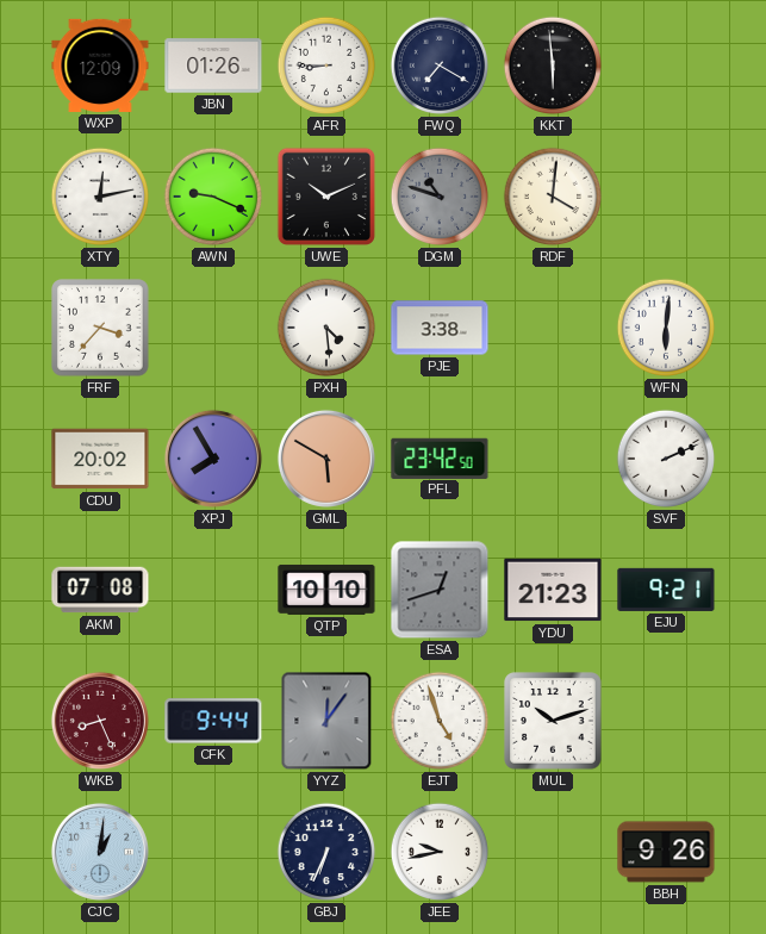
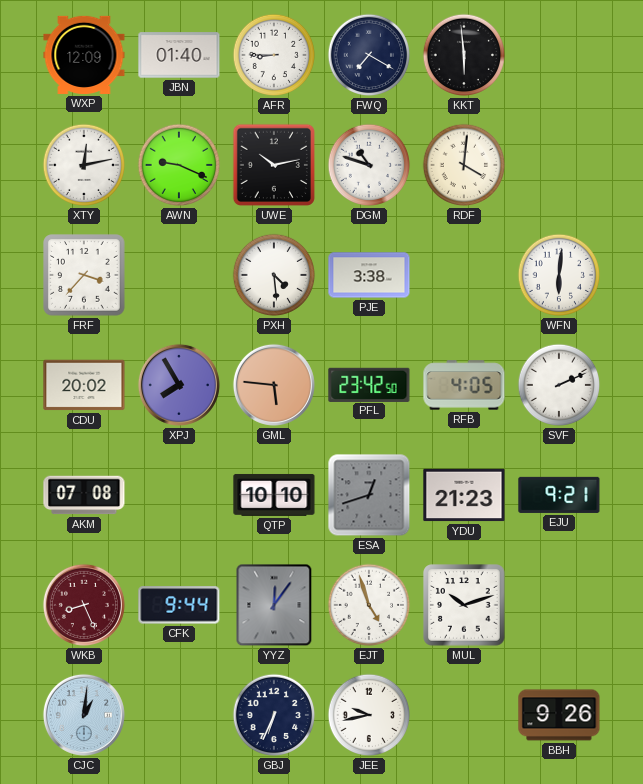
JBN: 01:26 -> 01:40
UWE: 10:11 -> 10:13
DGM dial: grey -> white
GML: 5:50 -> 5:46
RFB: none -> 4:05
